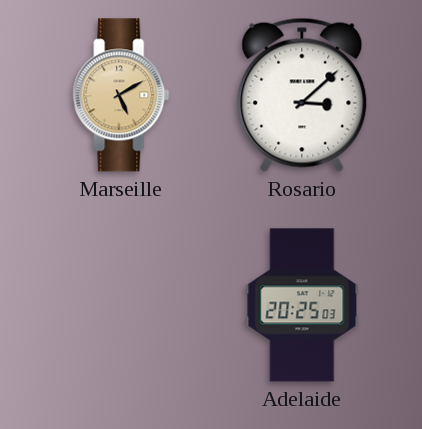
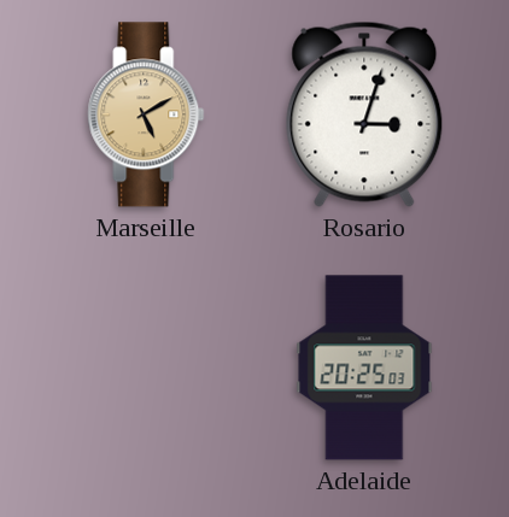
Rosario: 3:08 -> 3:03
